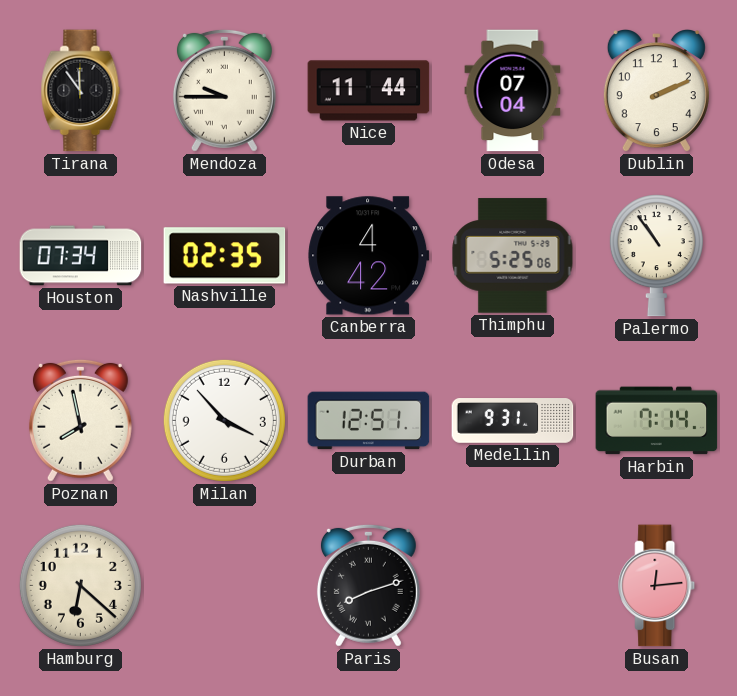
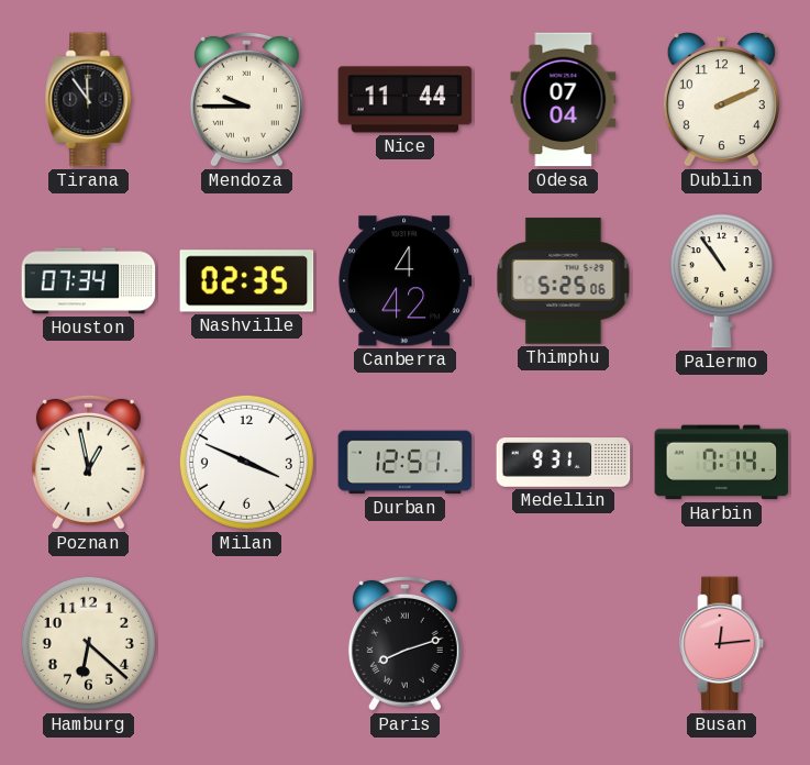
Poznan: 7:58 -> 12:58
Milan: 3:53 -> 3:49
